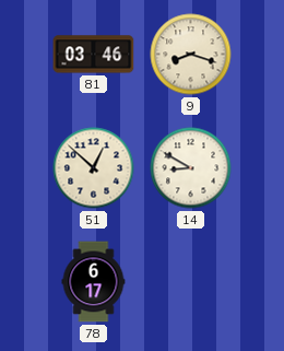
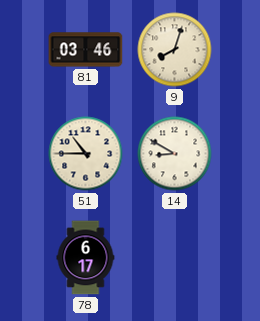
9: 8:18 -> 8:03
51: 12:52 -> 10:45
